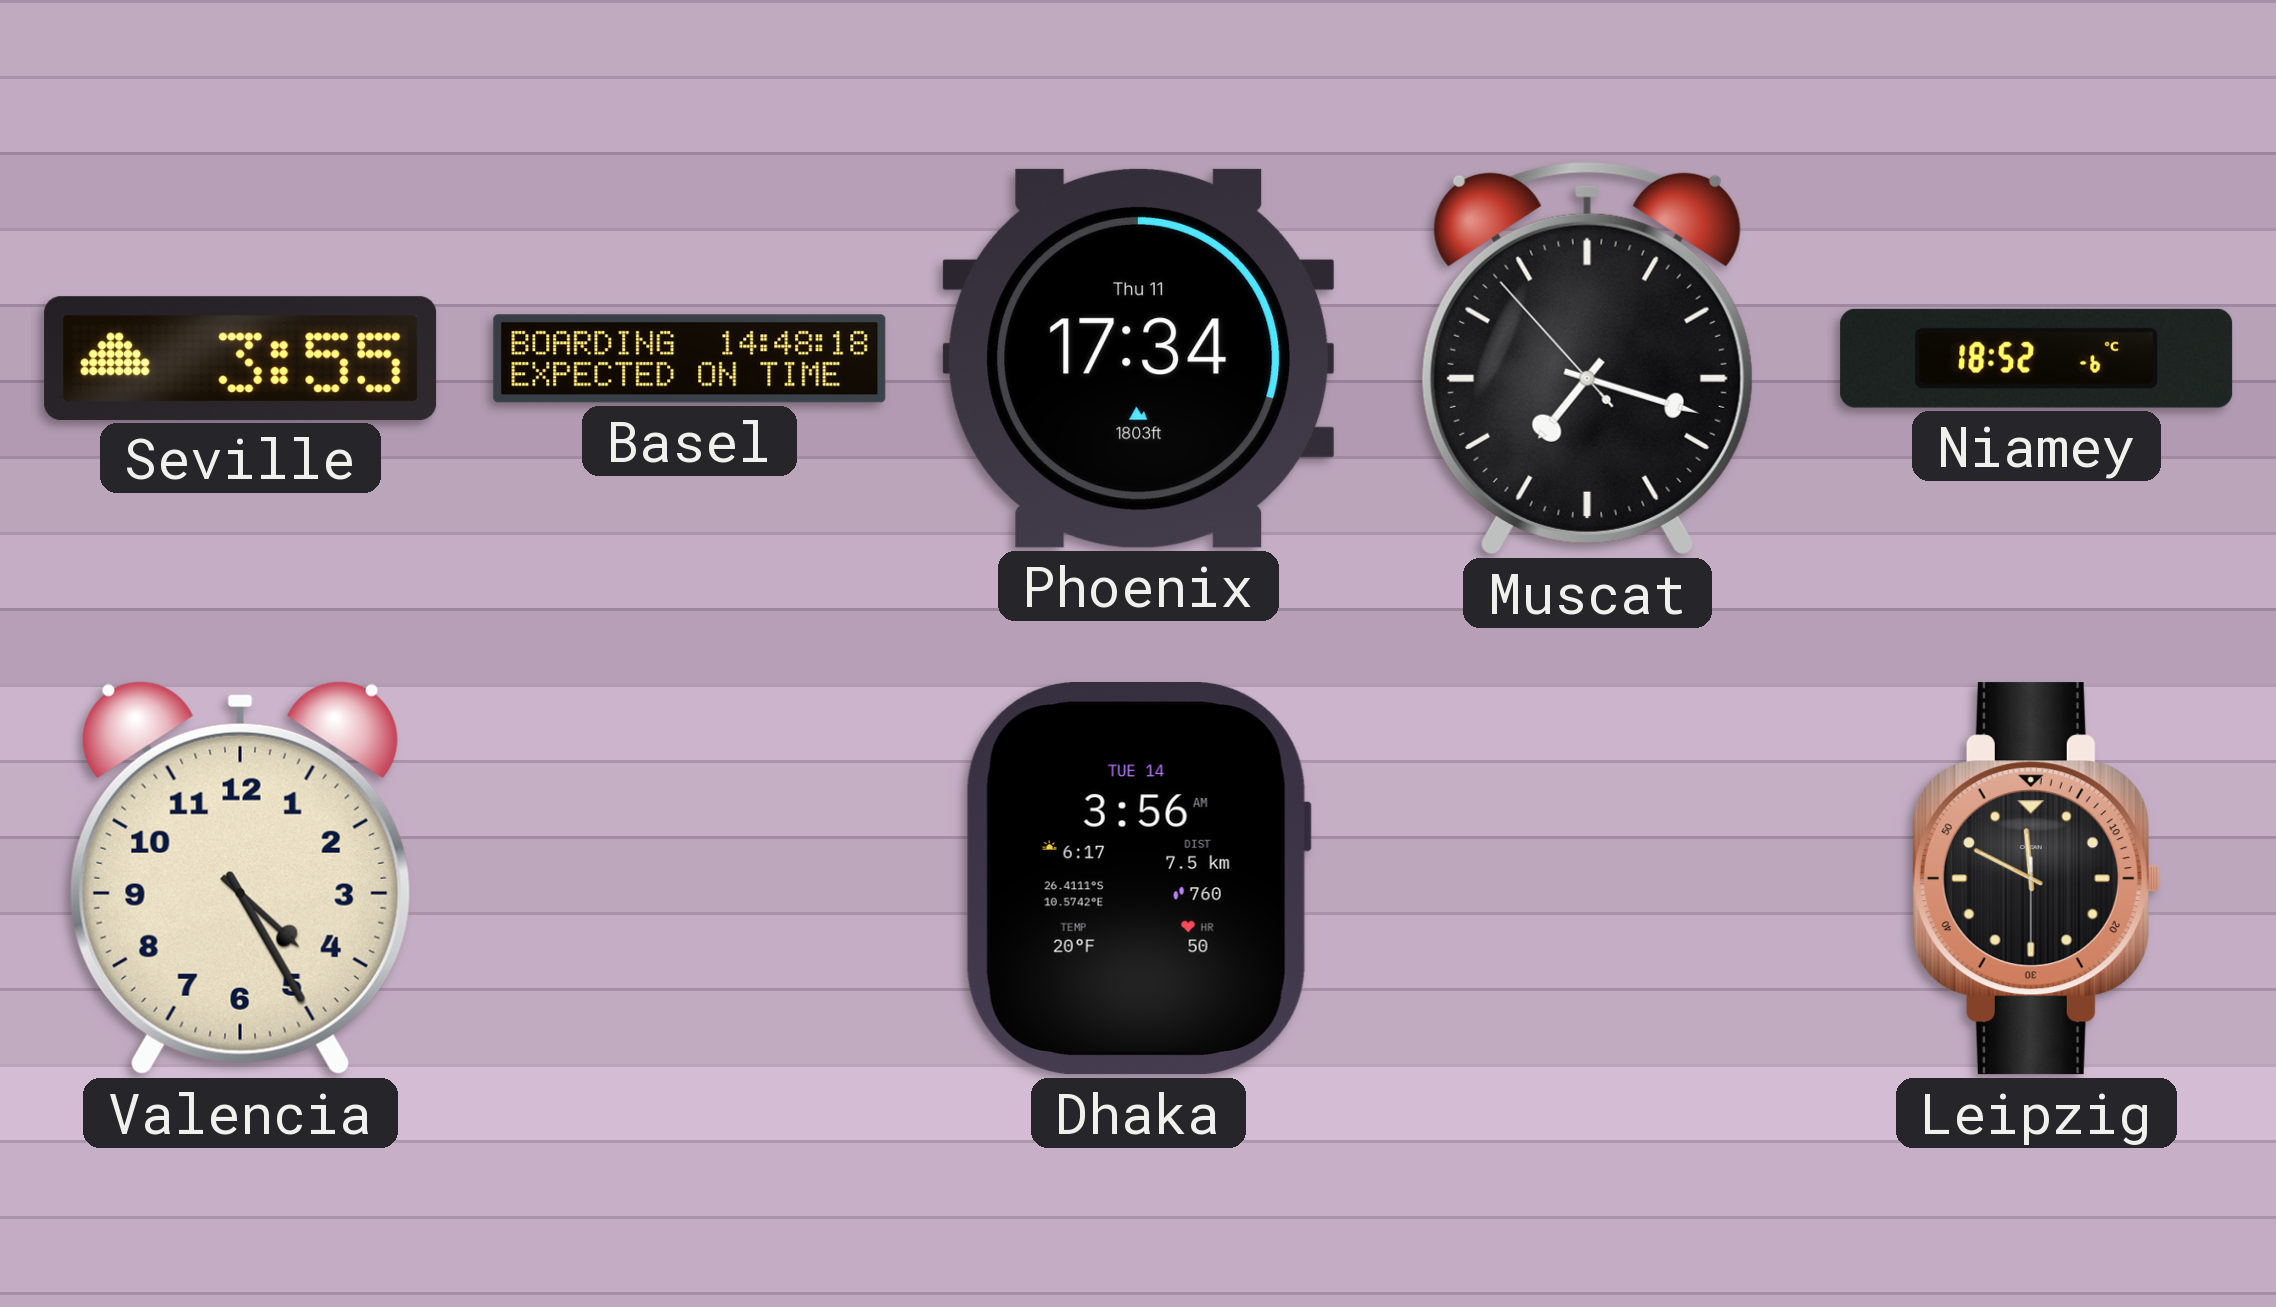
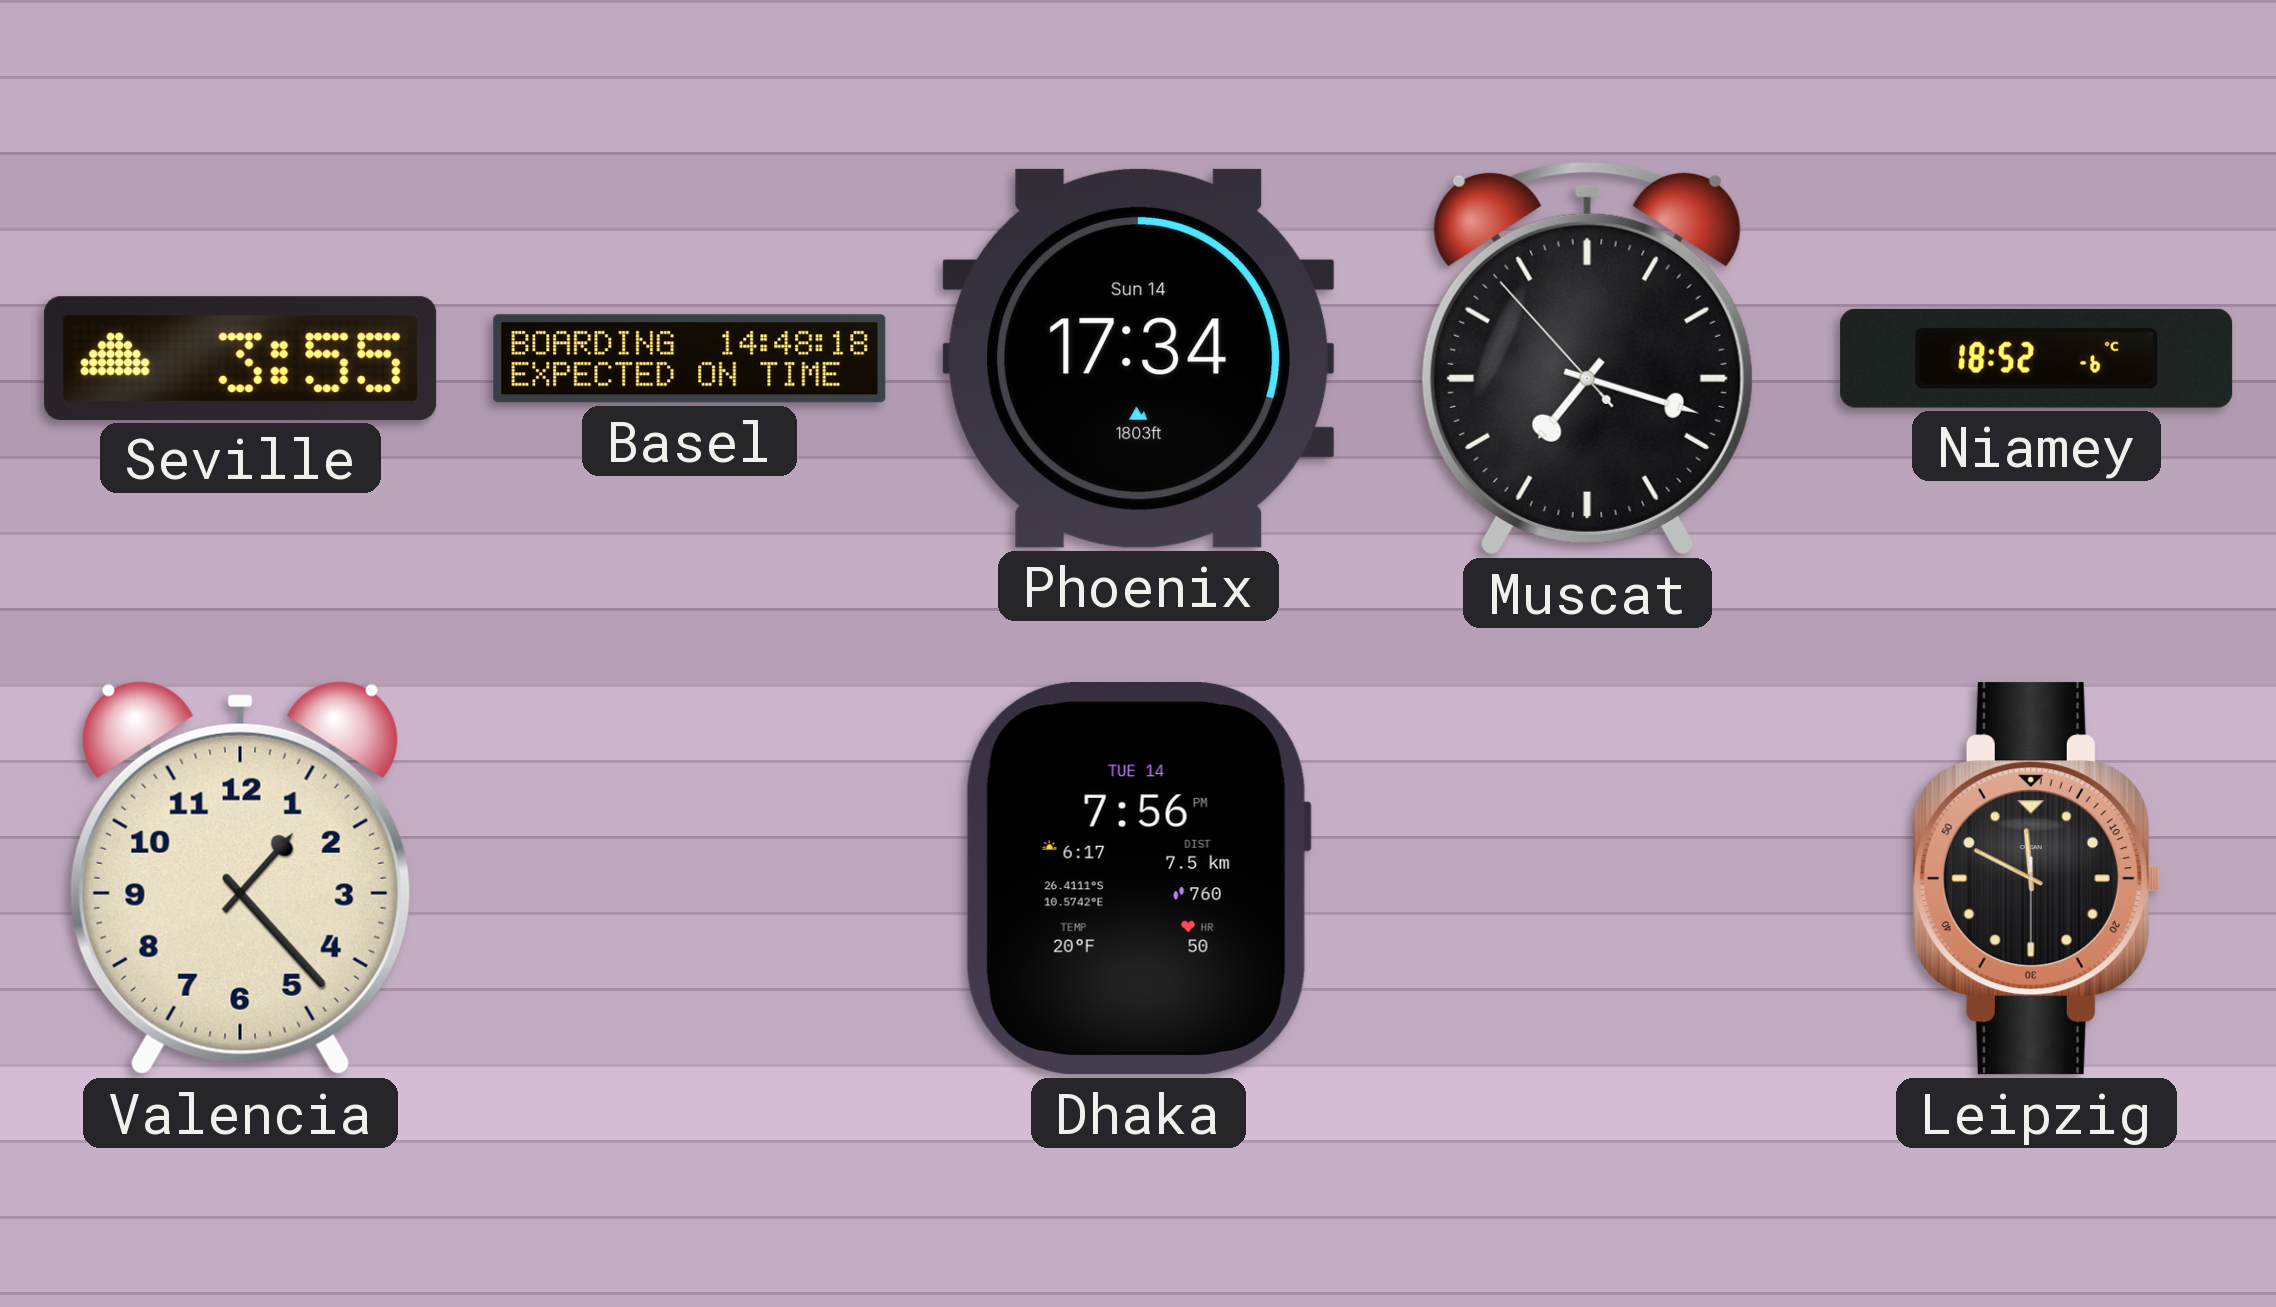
Phoenix date: Thu 11 -> Sun 14
Valencia: 4:25 -> 1:23
Dhaka: 3:56 -> 7:56
